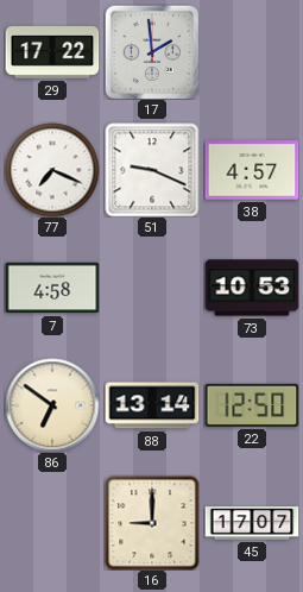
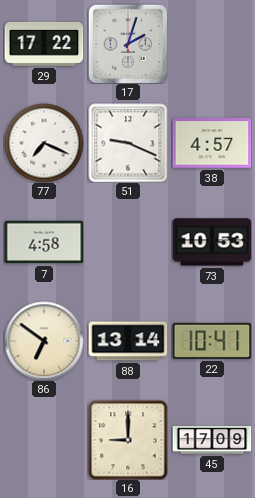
17: 1:59 -> 2:03
22: 12:50 -> 10:41
45: 17:07 -> 17:09
